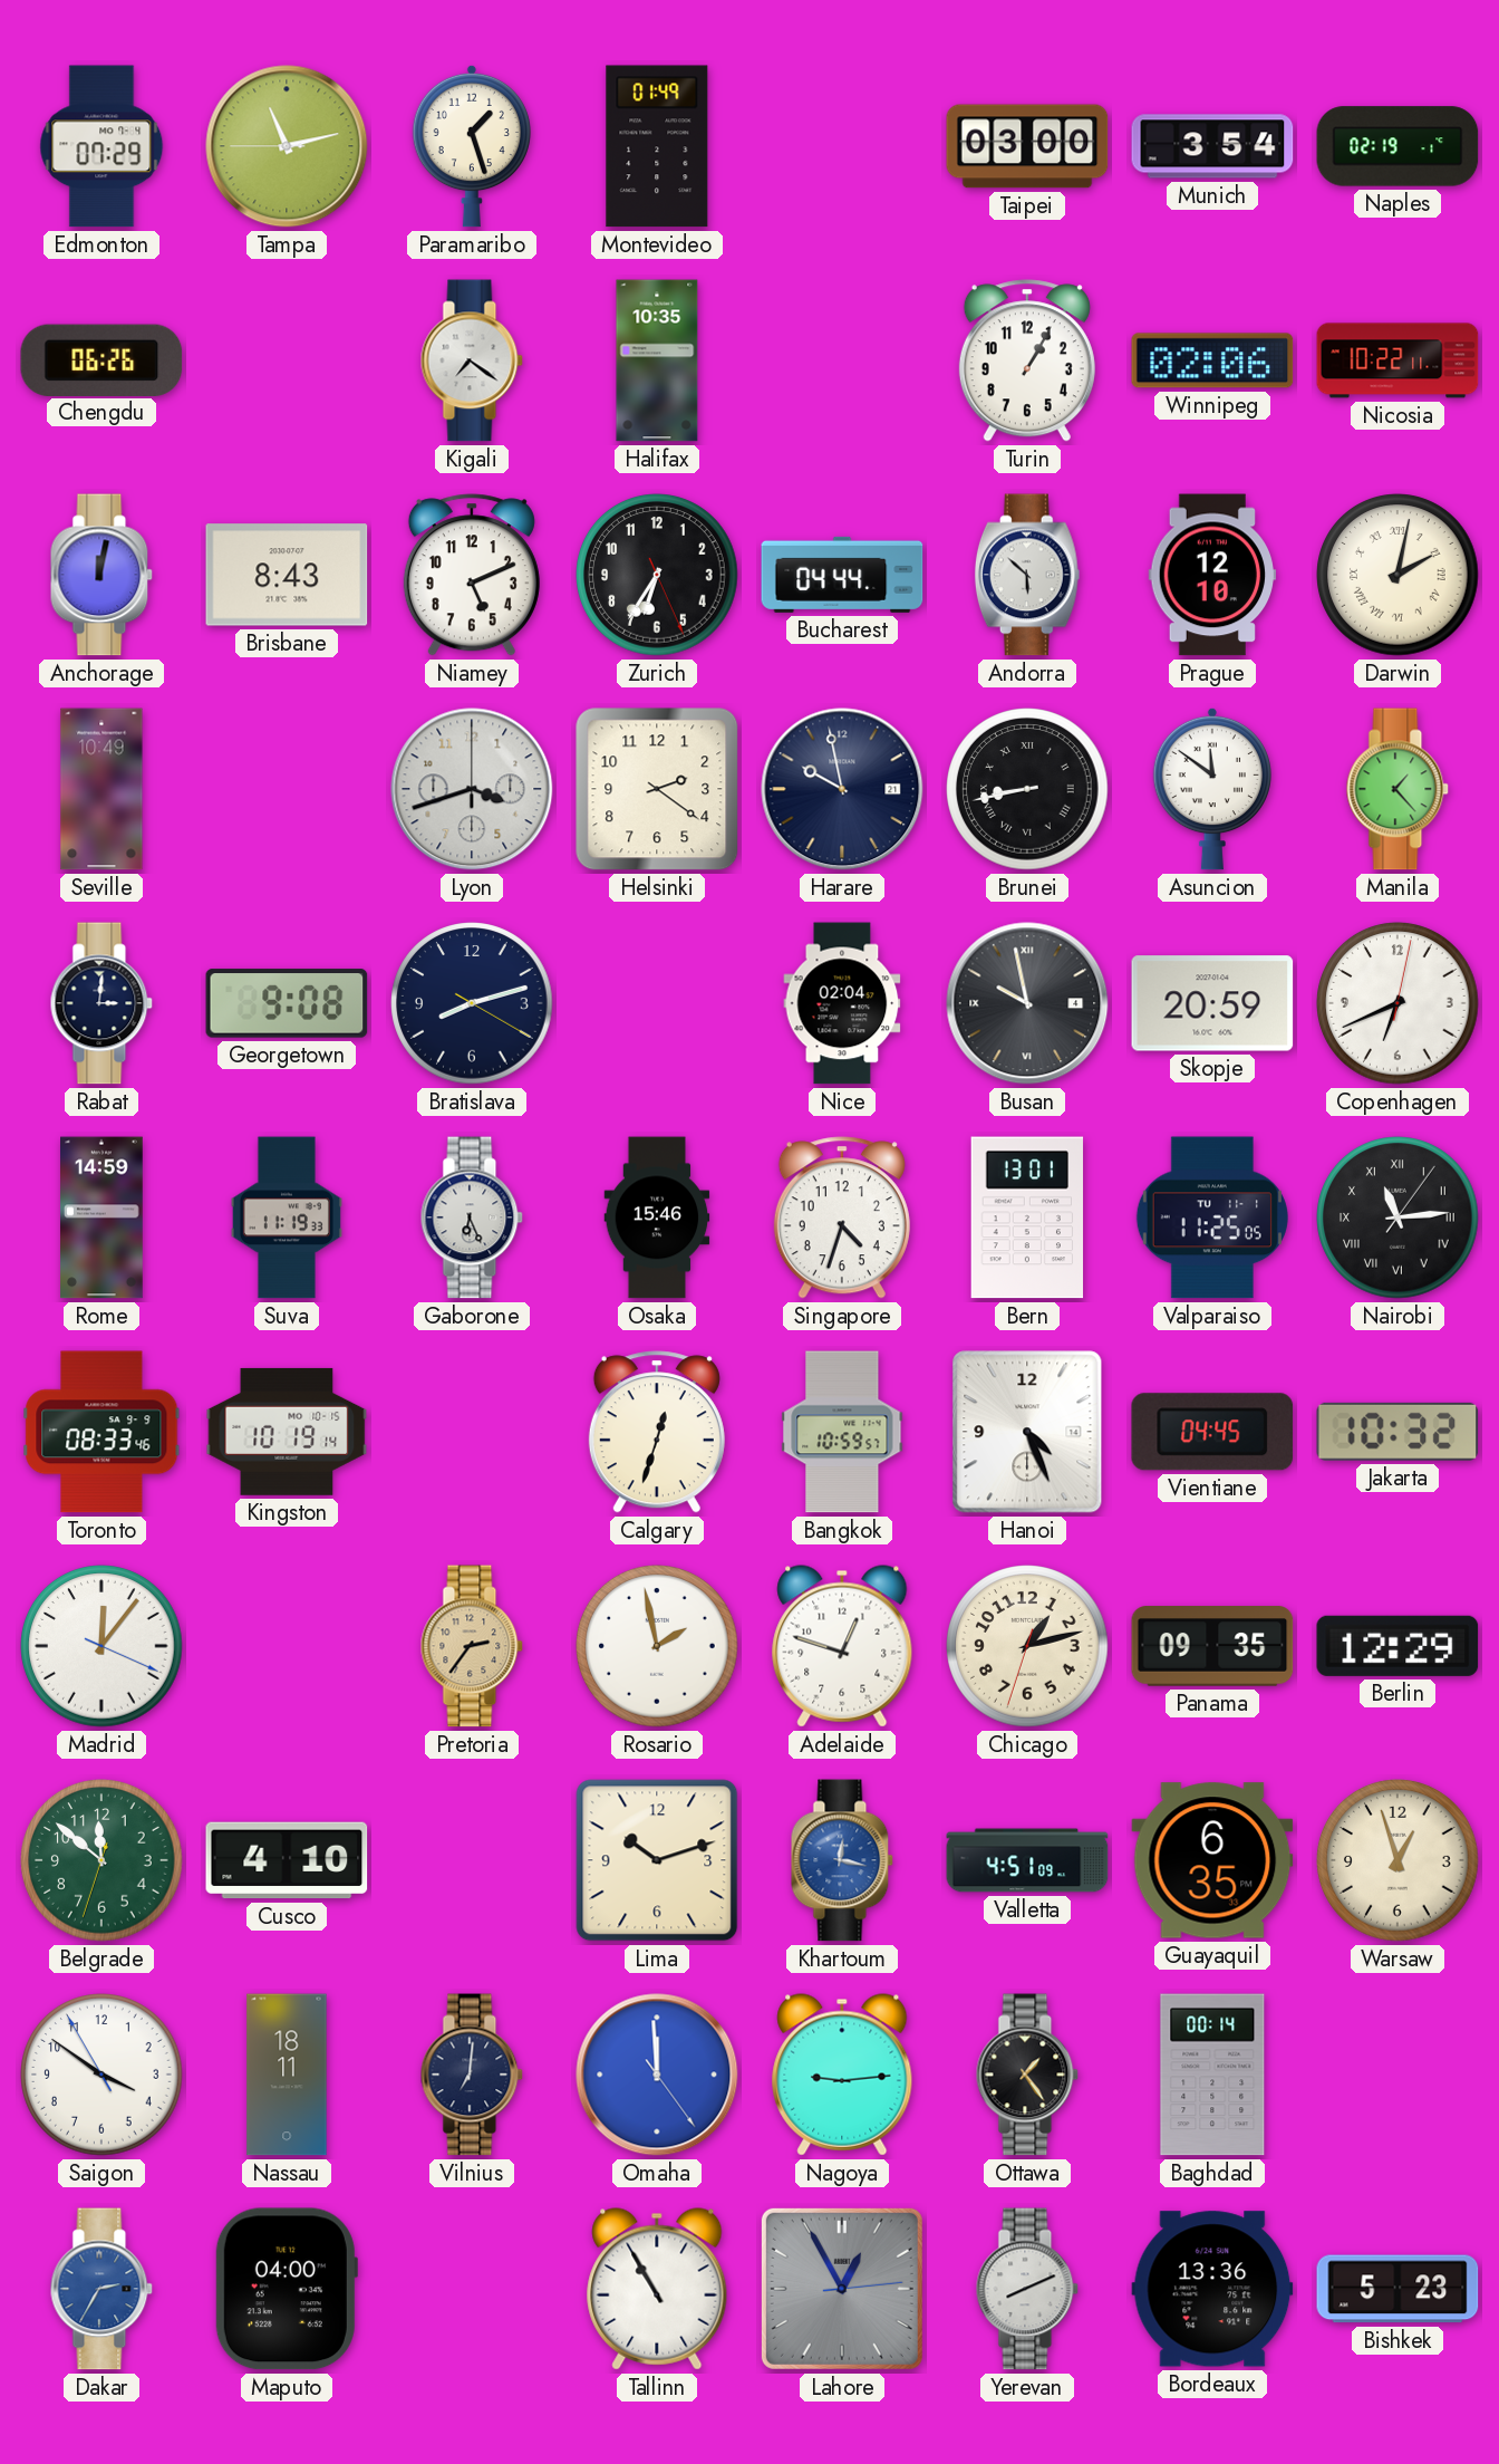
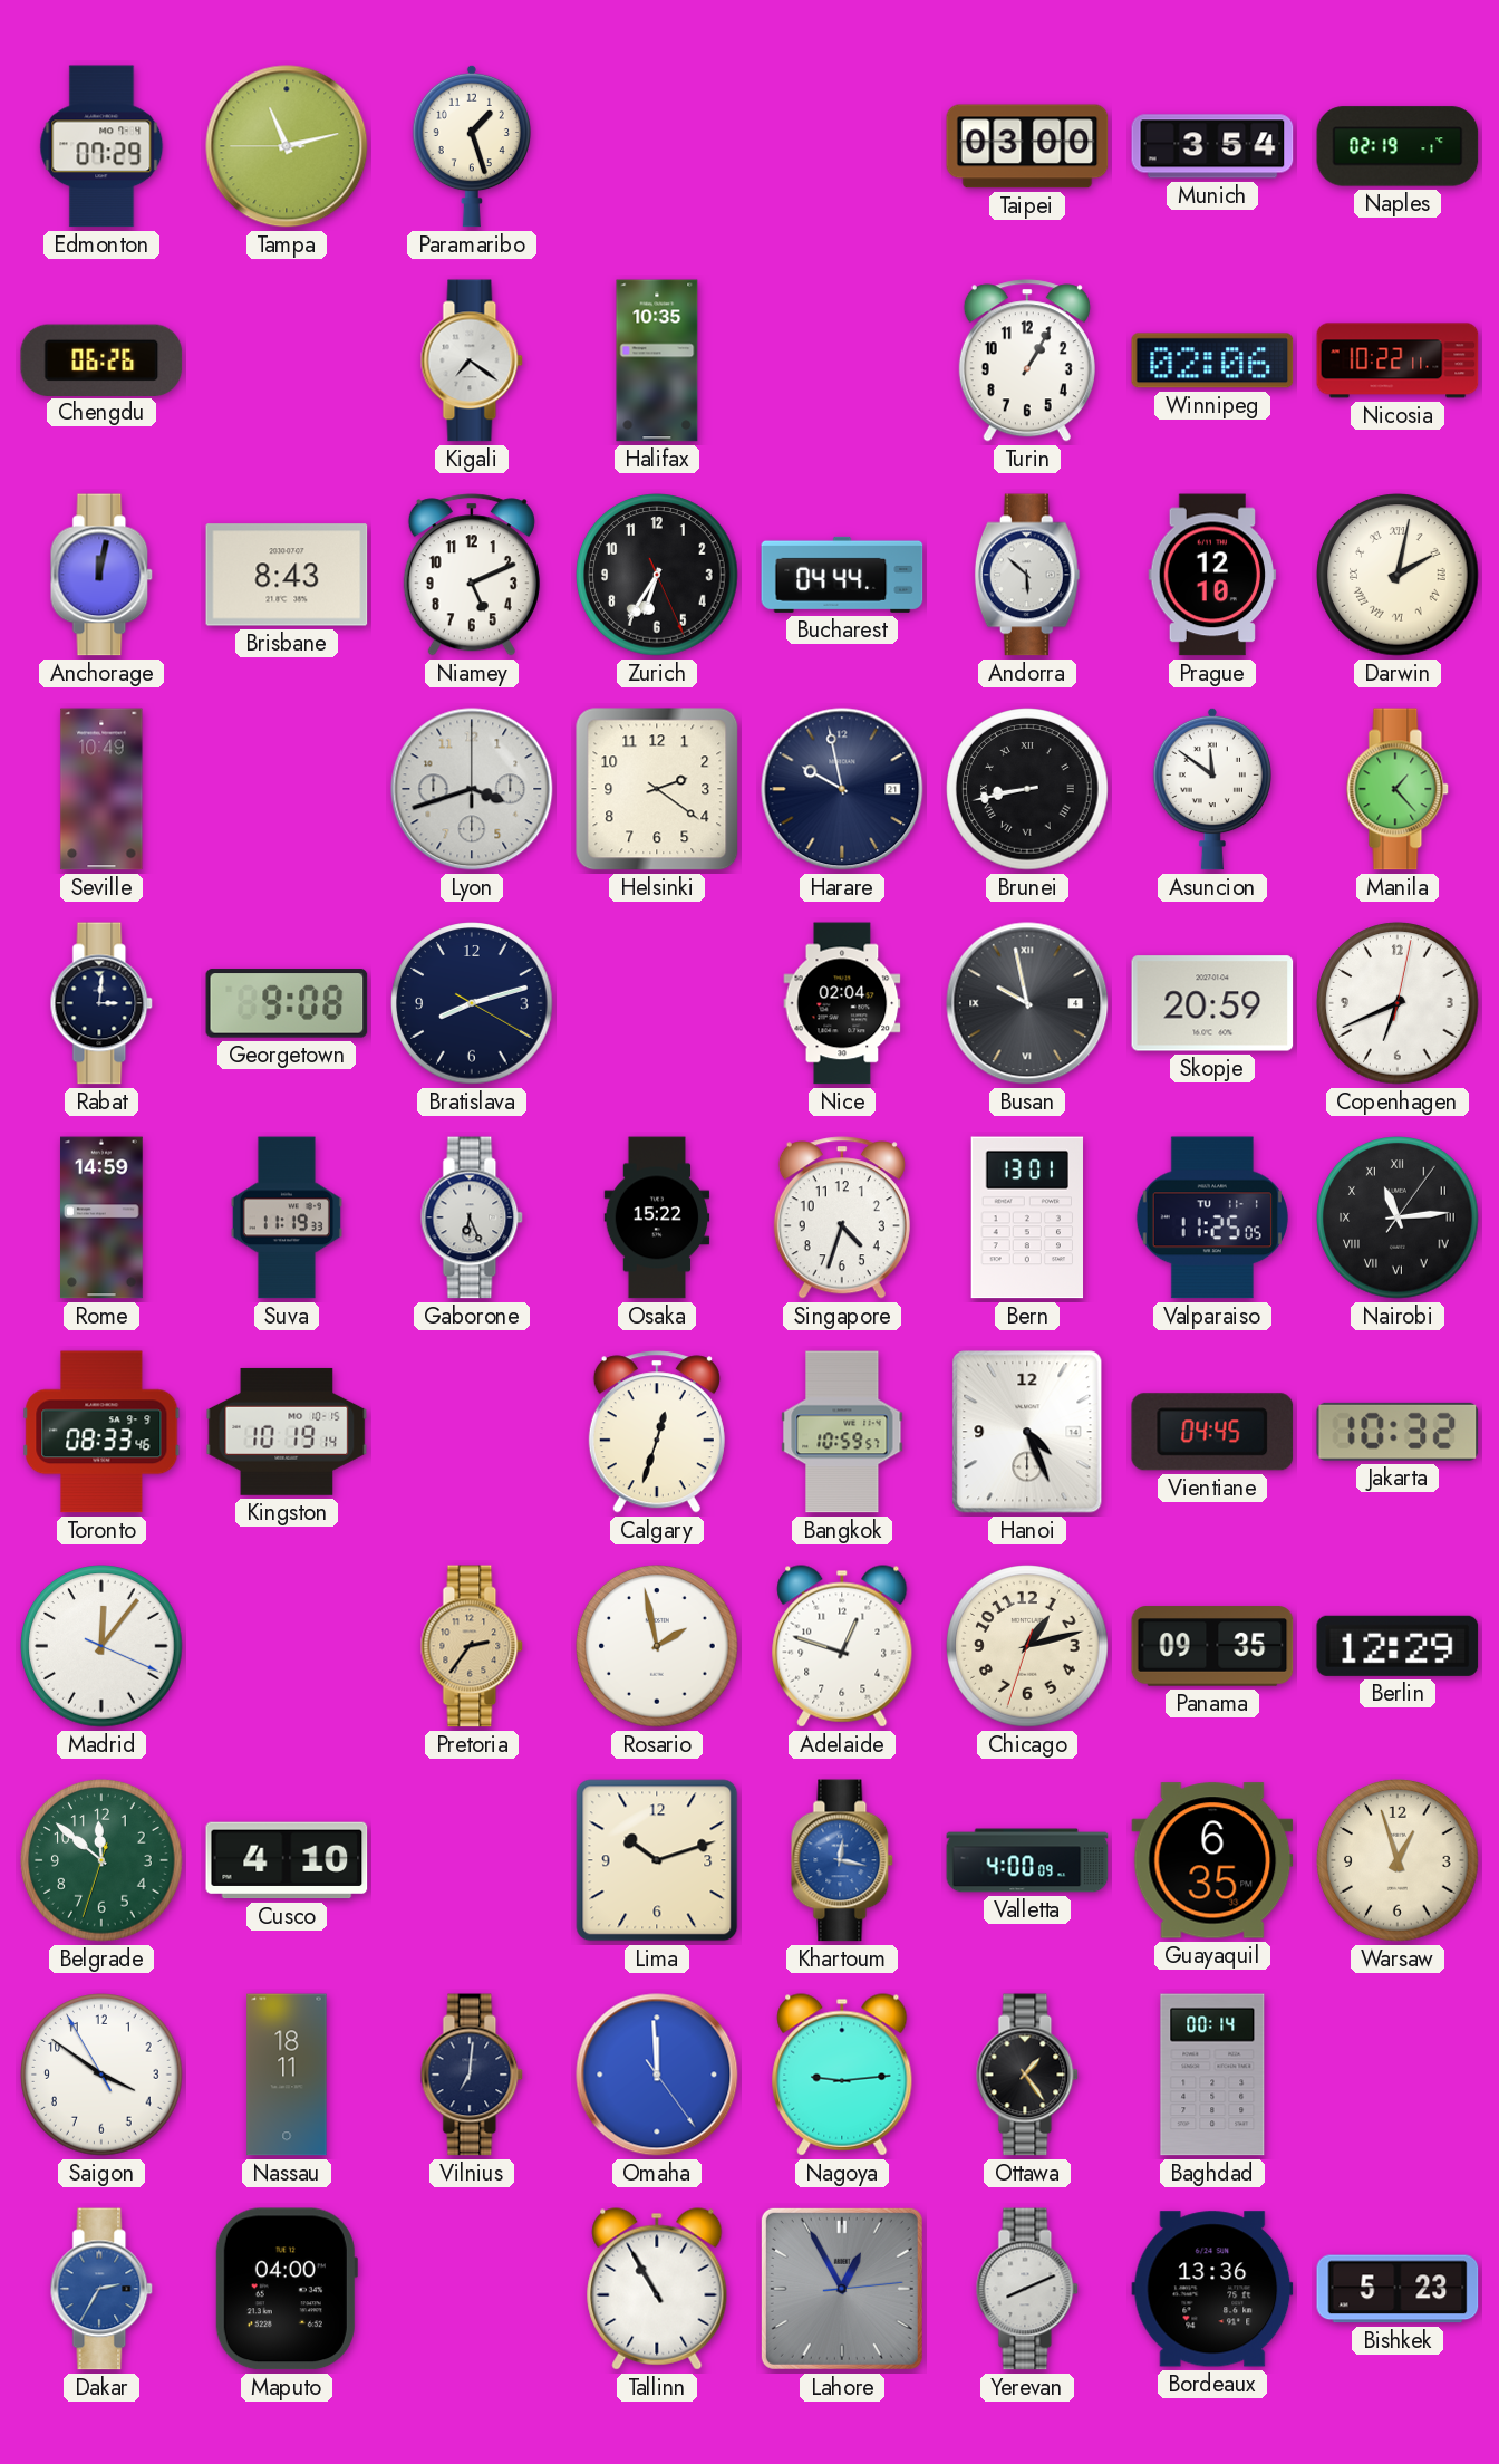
Montevideo: 01:49 -> none
Osaka: 15:46 -> 15:22
Valletta: 4:51 -> 4:00
